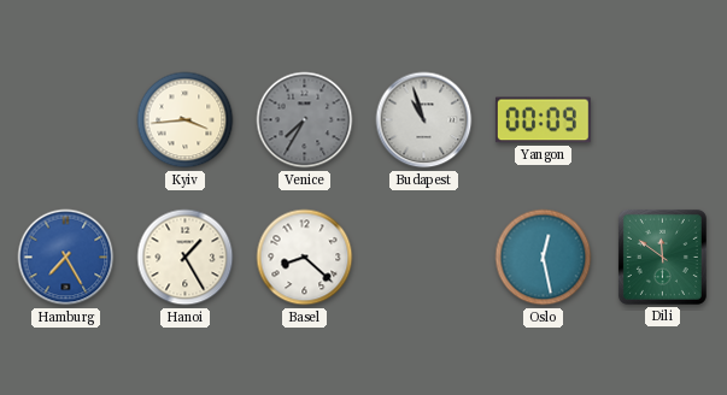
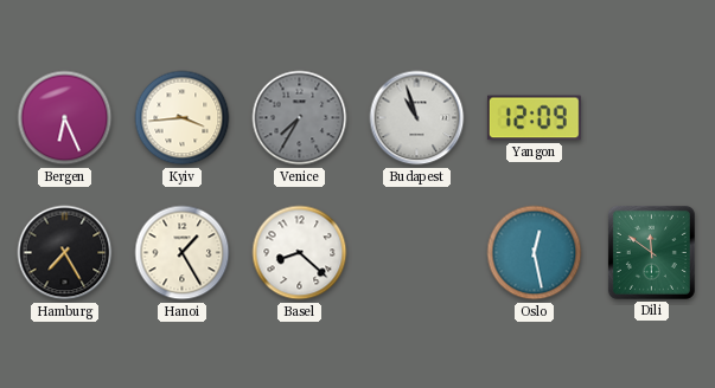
Bergen: none -> 6:26
Yangon: 00:09 -> 12:09
Hamburg dial: blue -> black
